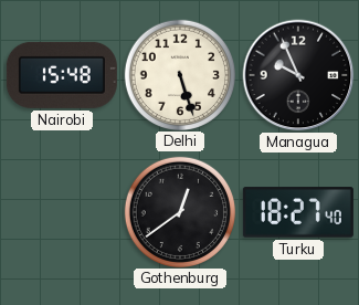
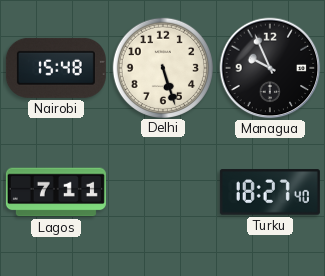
Lagos: none -> 7:11
Gothenburg: 12:39 -> none
